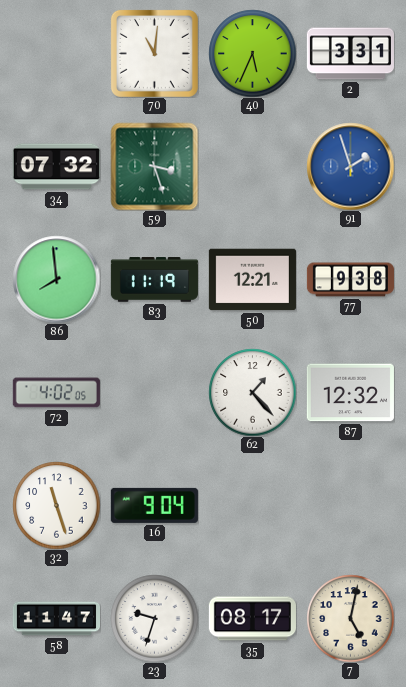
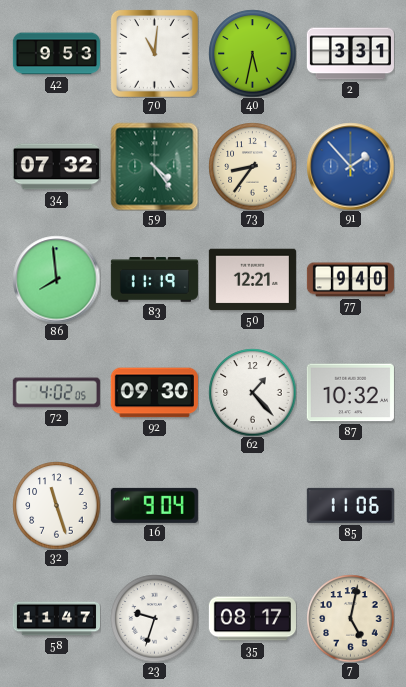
42: none -> 9:53
40: 5:34 -> 5:32
59: 3:27 -> 4:24
73: none -> 8:36
91: 1:57 -> 1:53
77: 9:38 -> 9:40
92: none -> 09:30
87: 12:32 -> 10:32
85: none -> 11:06
